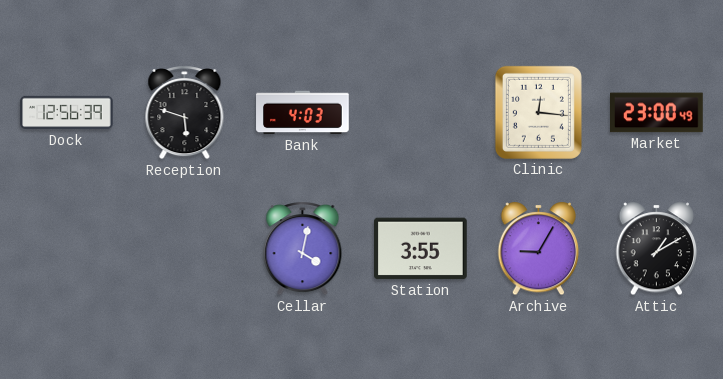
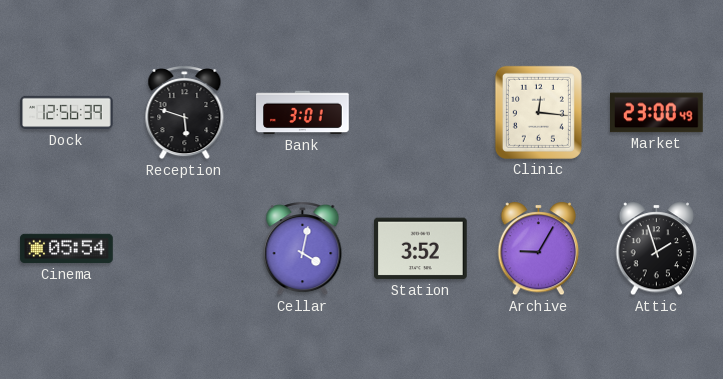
Bank: 4:03 -> 3:01
Cinema: none -> 05:54
Station: 3:55 -> 3:52
Attic: 1:10 -> 1:57
